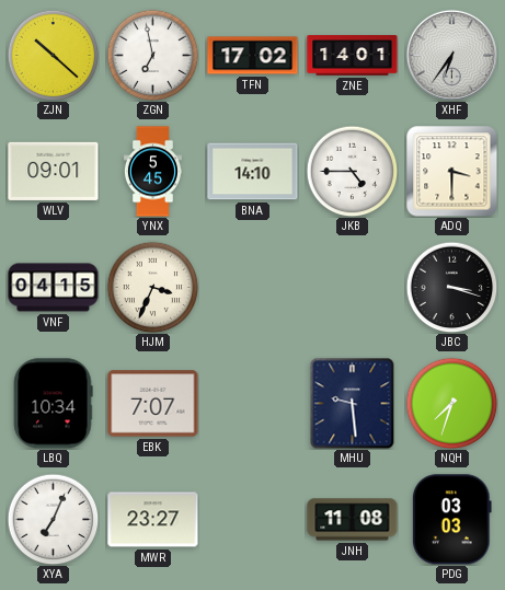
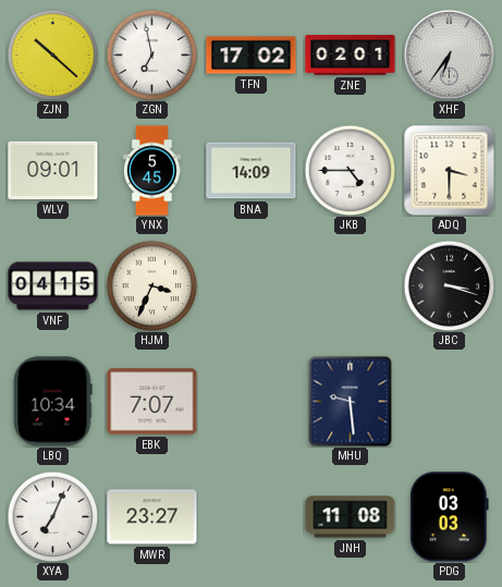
ZNE: 14:01 -> 02:01
BNA: 14:10 -> 14:09
NQH: 7:33 -> none
